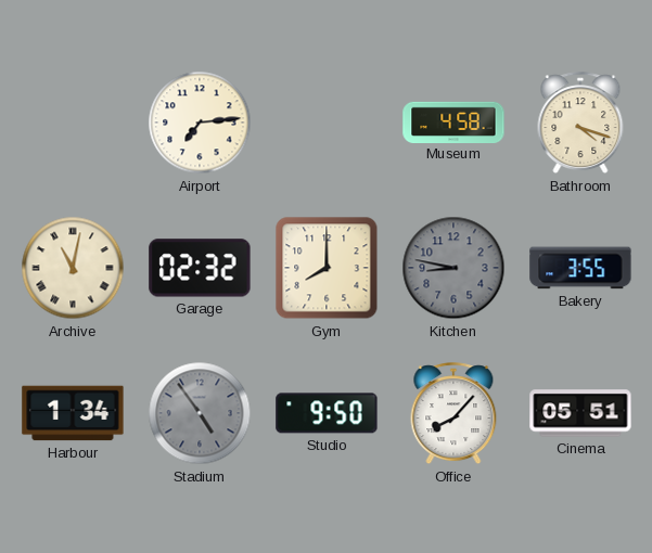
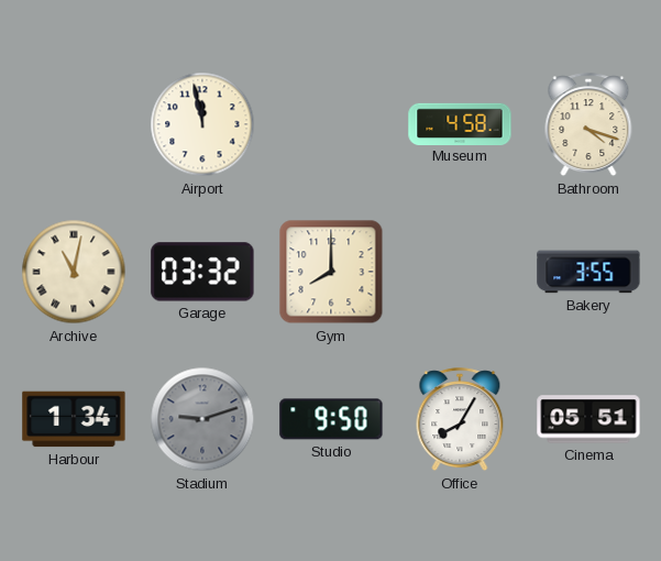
Airport: 7:14 -> 11:58
Garage: 02:32 -> 03:32
Kitchen: 8:47 -> none
Stadium: 4:54 -> 9:12
Office: 8:07 -> 8:05
